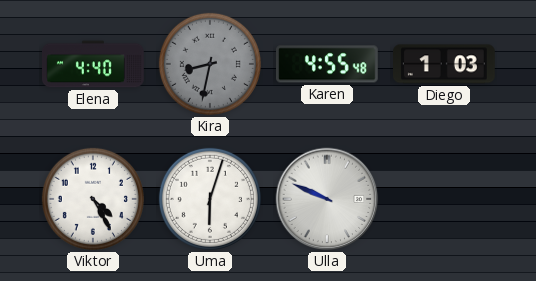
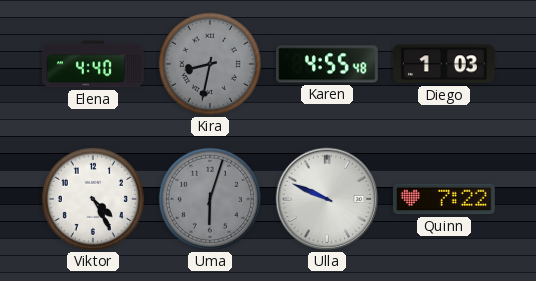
Uma dial: white -> grey
Quinn: none -> 7:22
